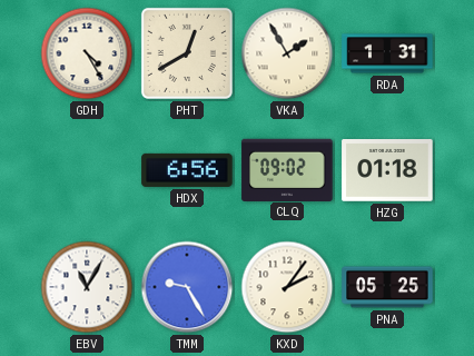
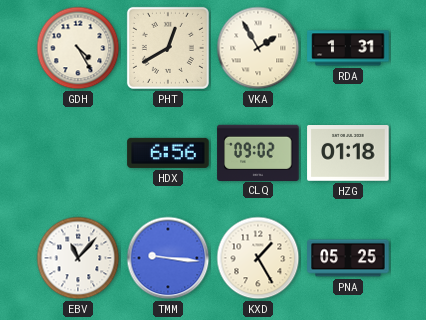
EBV: 11:05 -> 11:07
TMM: 9:25 -> 9:16
KXD: 2:06 -> 1:25
